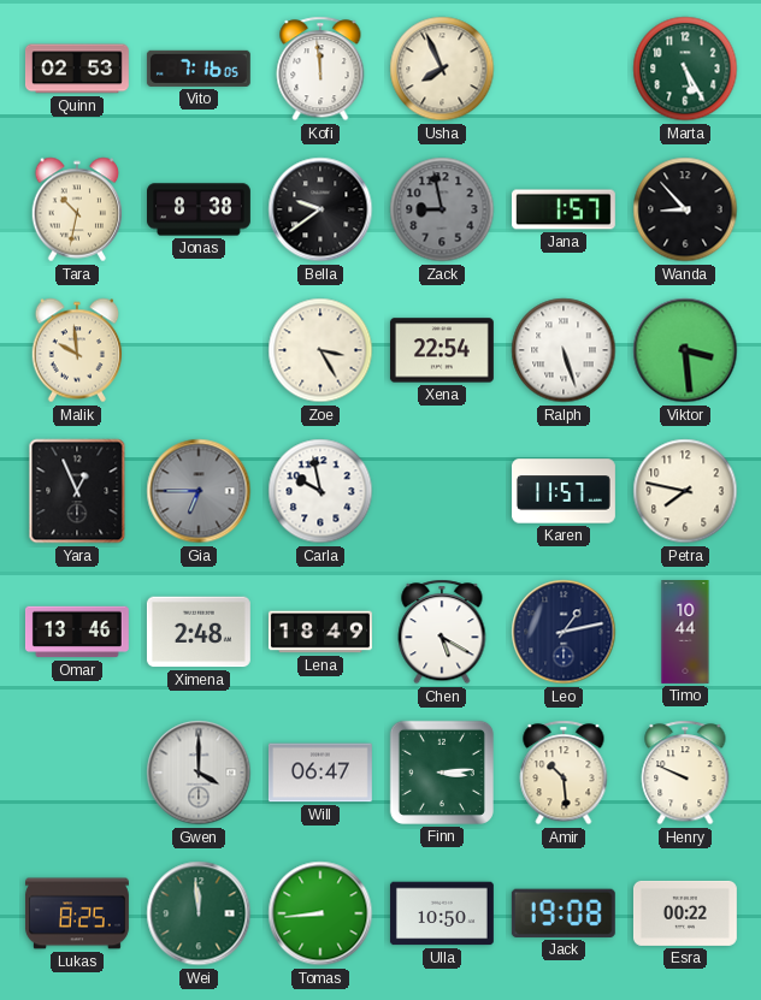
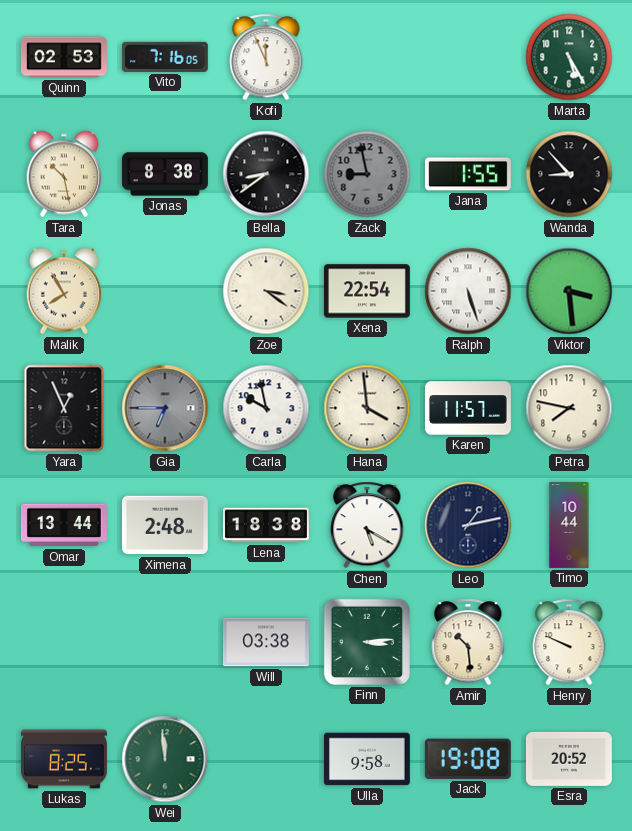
Kofi: 11:59 -> 11:56
Usha: 7:56 -> none
Tara: 10:32 -> 10:28
Bella: 9:39 -> 8:39
Jana: 1:57 -> 1:55
Malik: 9:59 -> 7:55
Zoe: 3:25 -> 3:21
Hana: none -> 3:59
Omar: 13:46 -> 13:44
Lena: 18:49 -> 18:38
Gwen: 4:00 -> none
Will: 06:47 -> 03:38
Tomas: 8:44 -> none
Ulla: 10:50 -> 9:58
Esra: 00:22 -> 20:52
